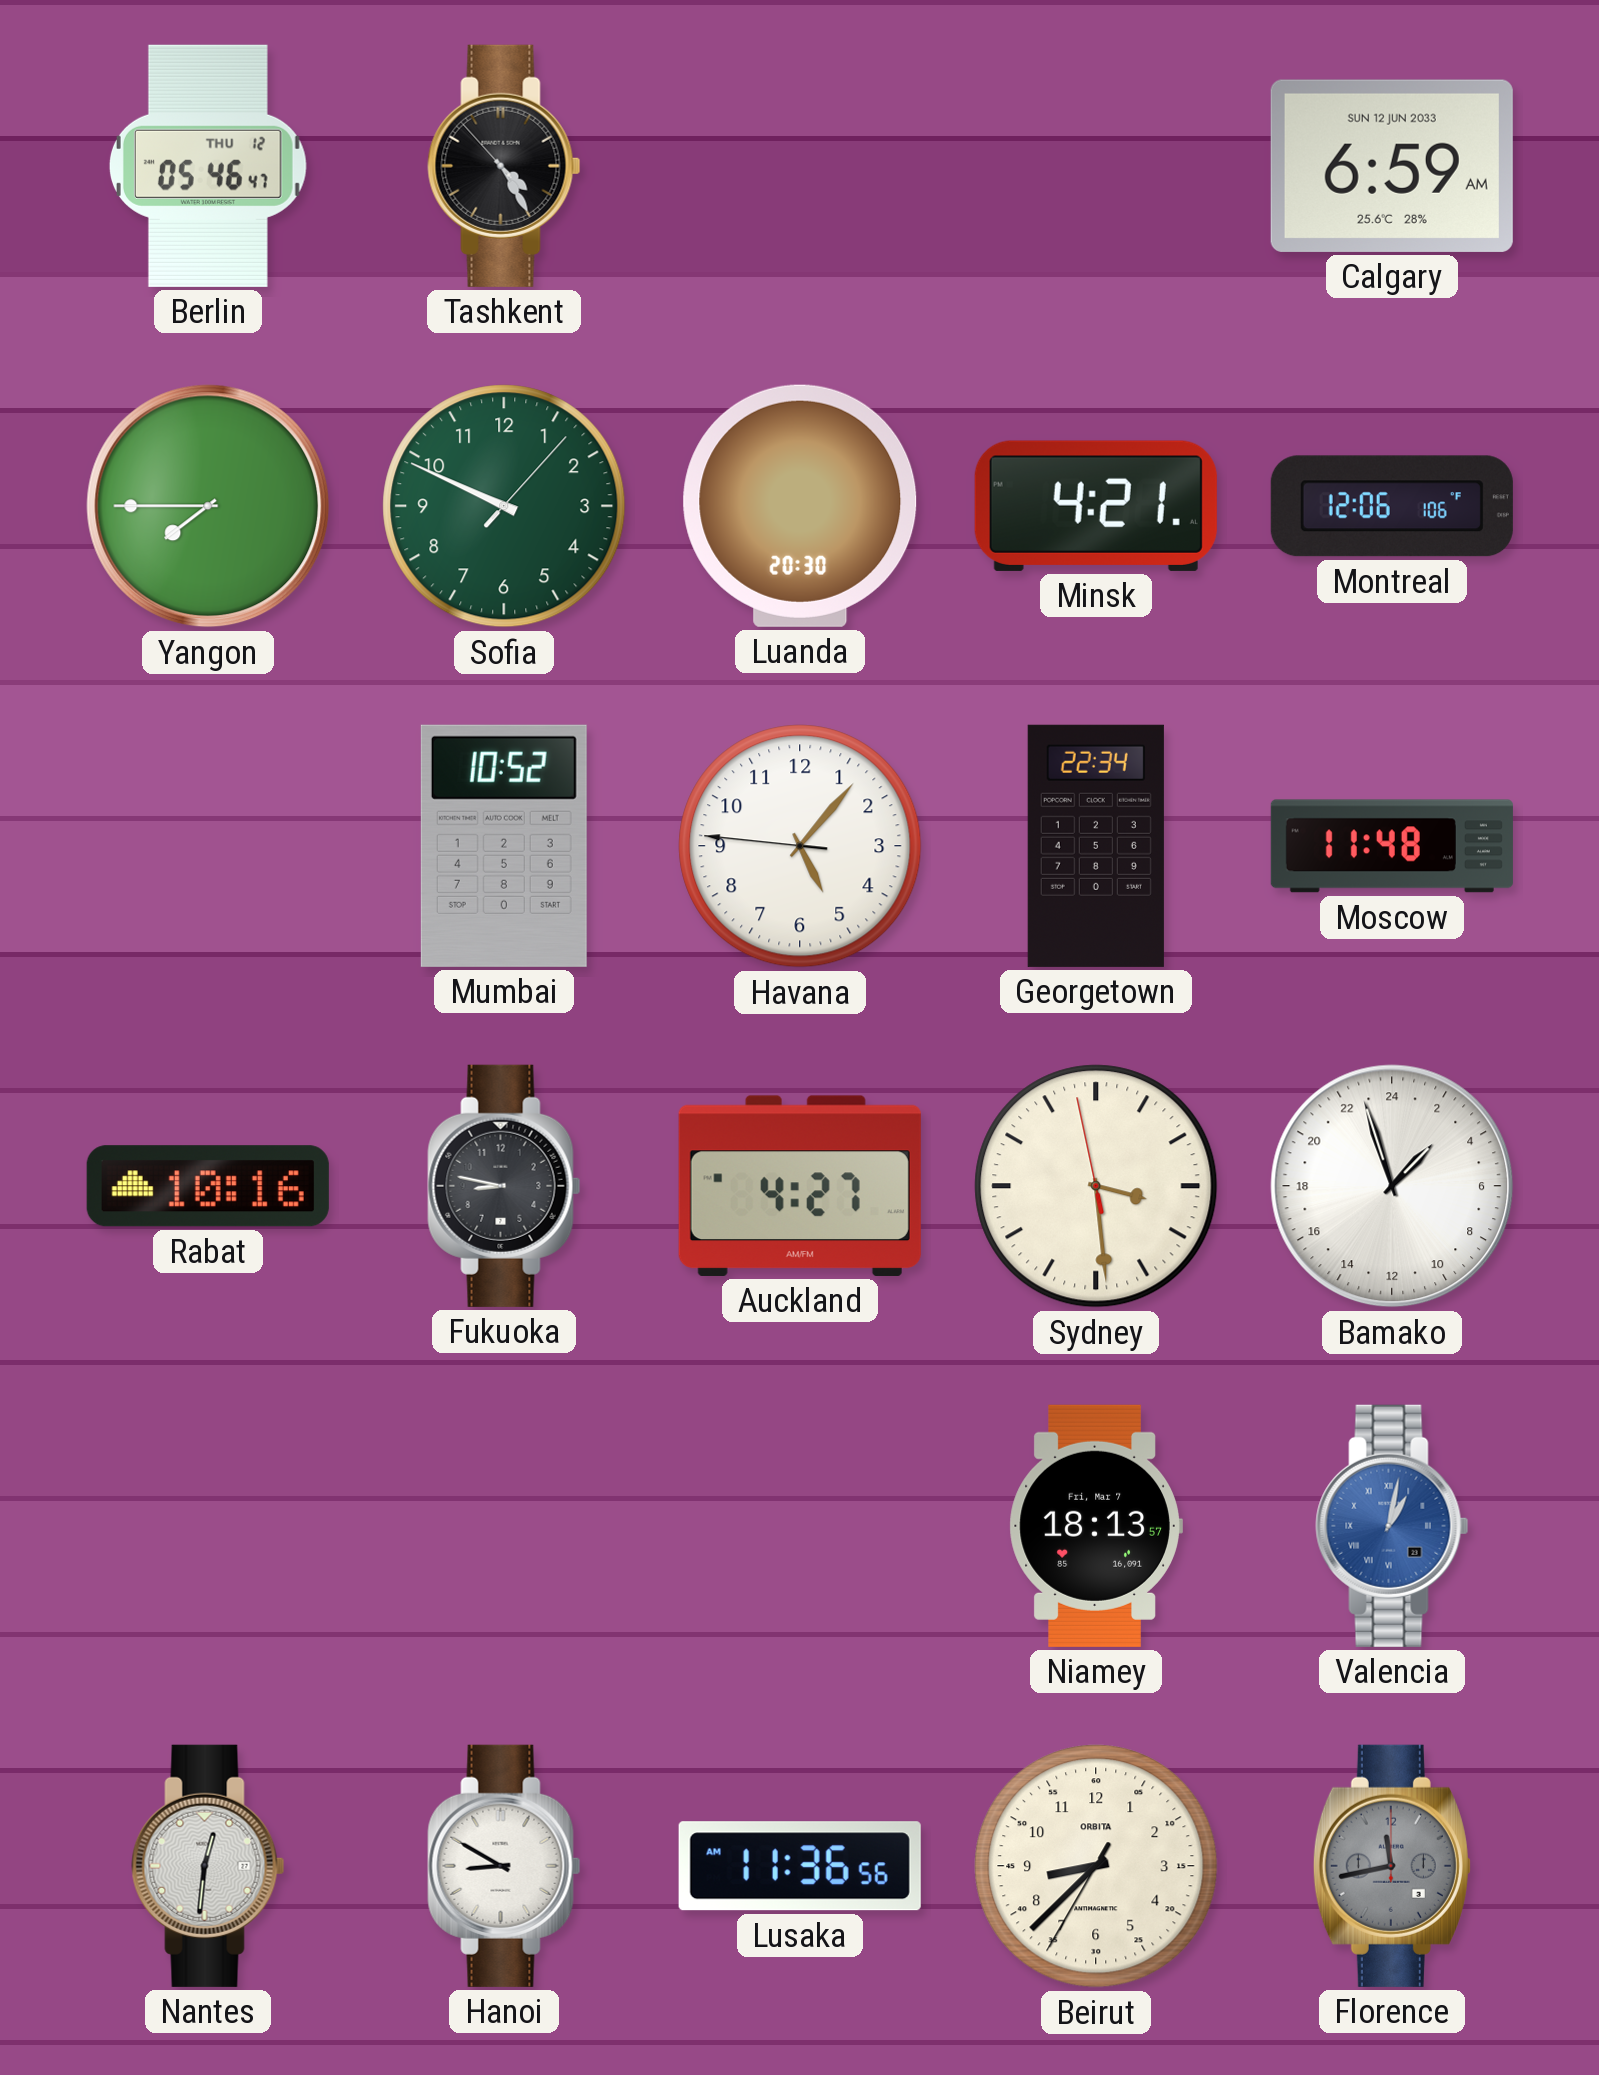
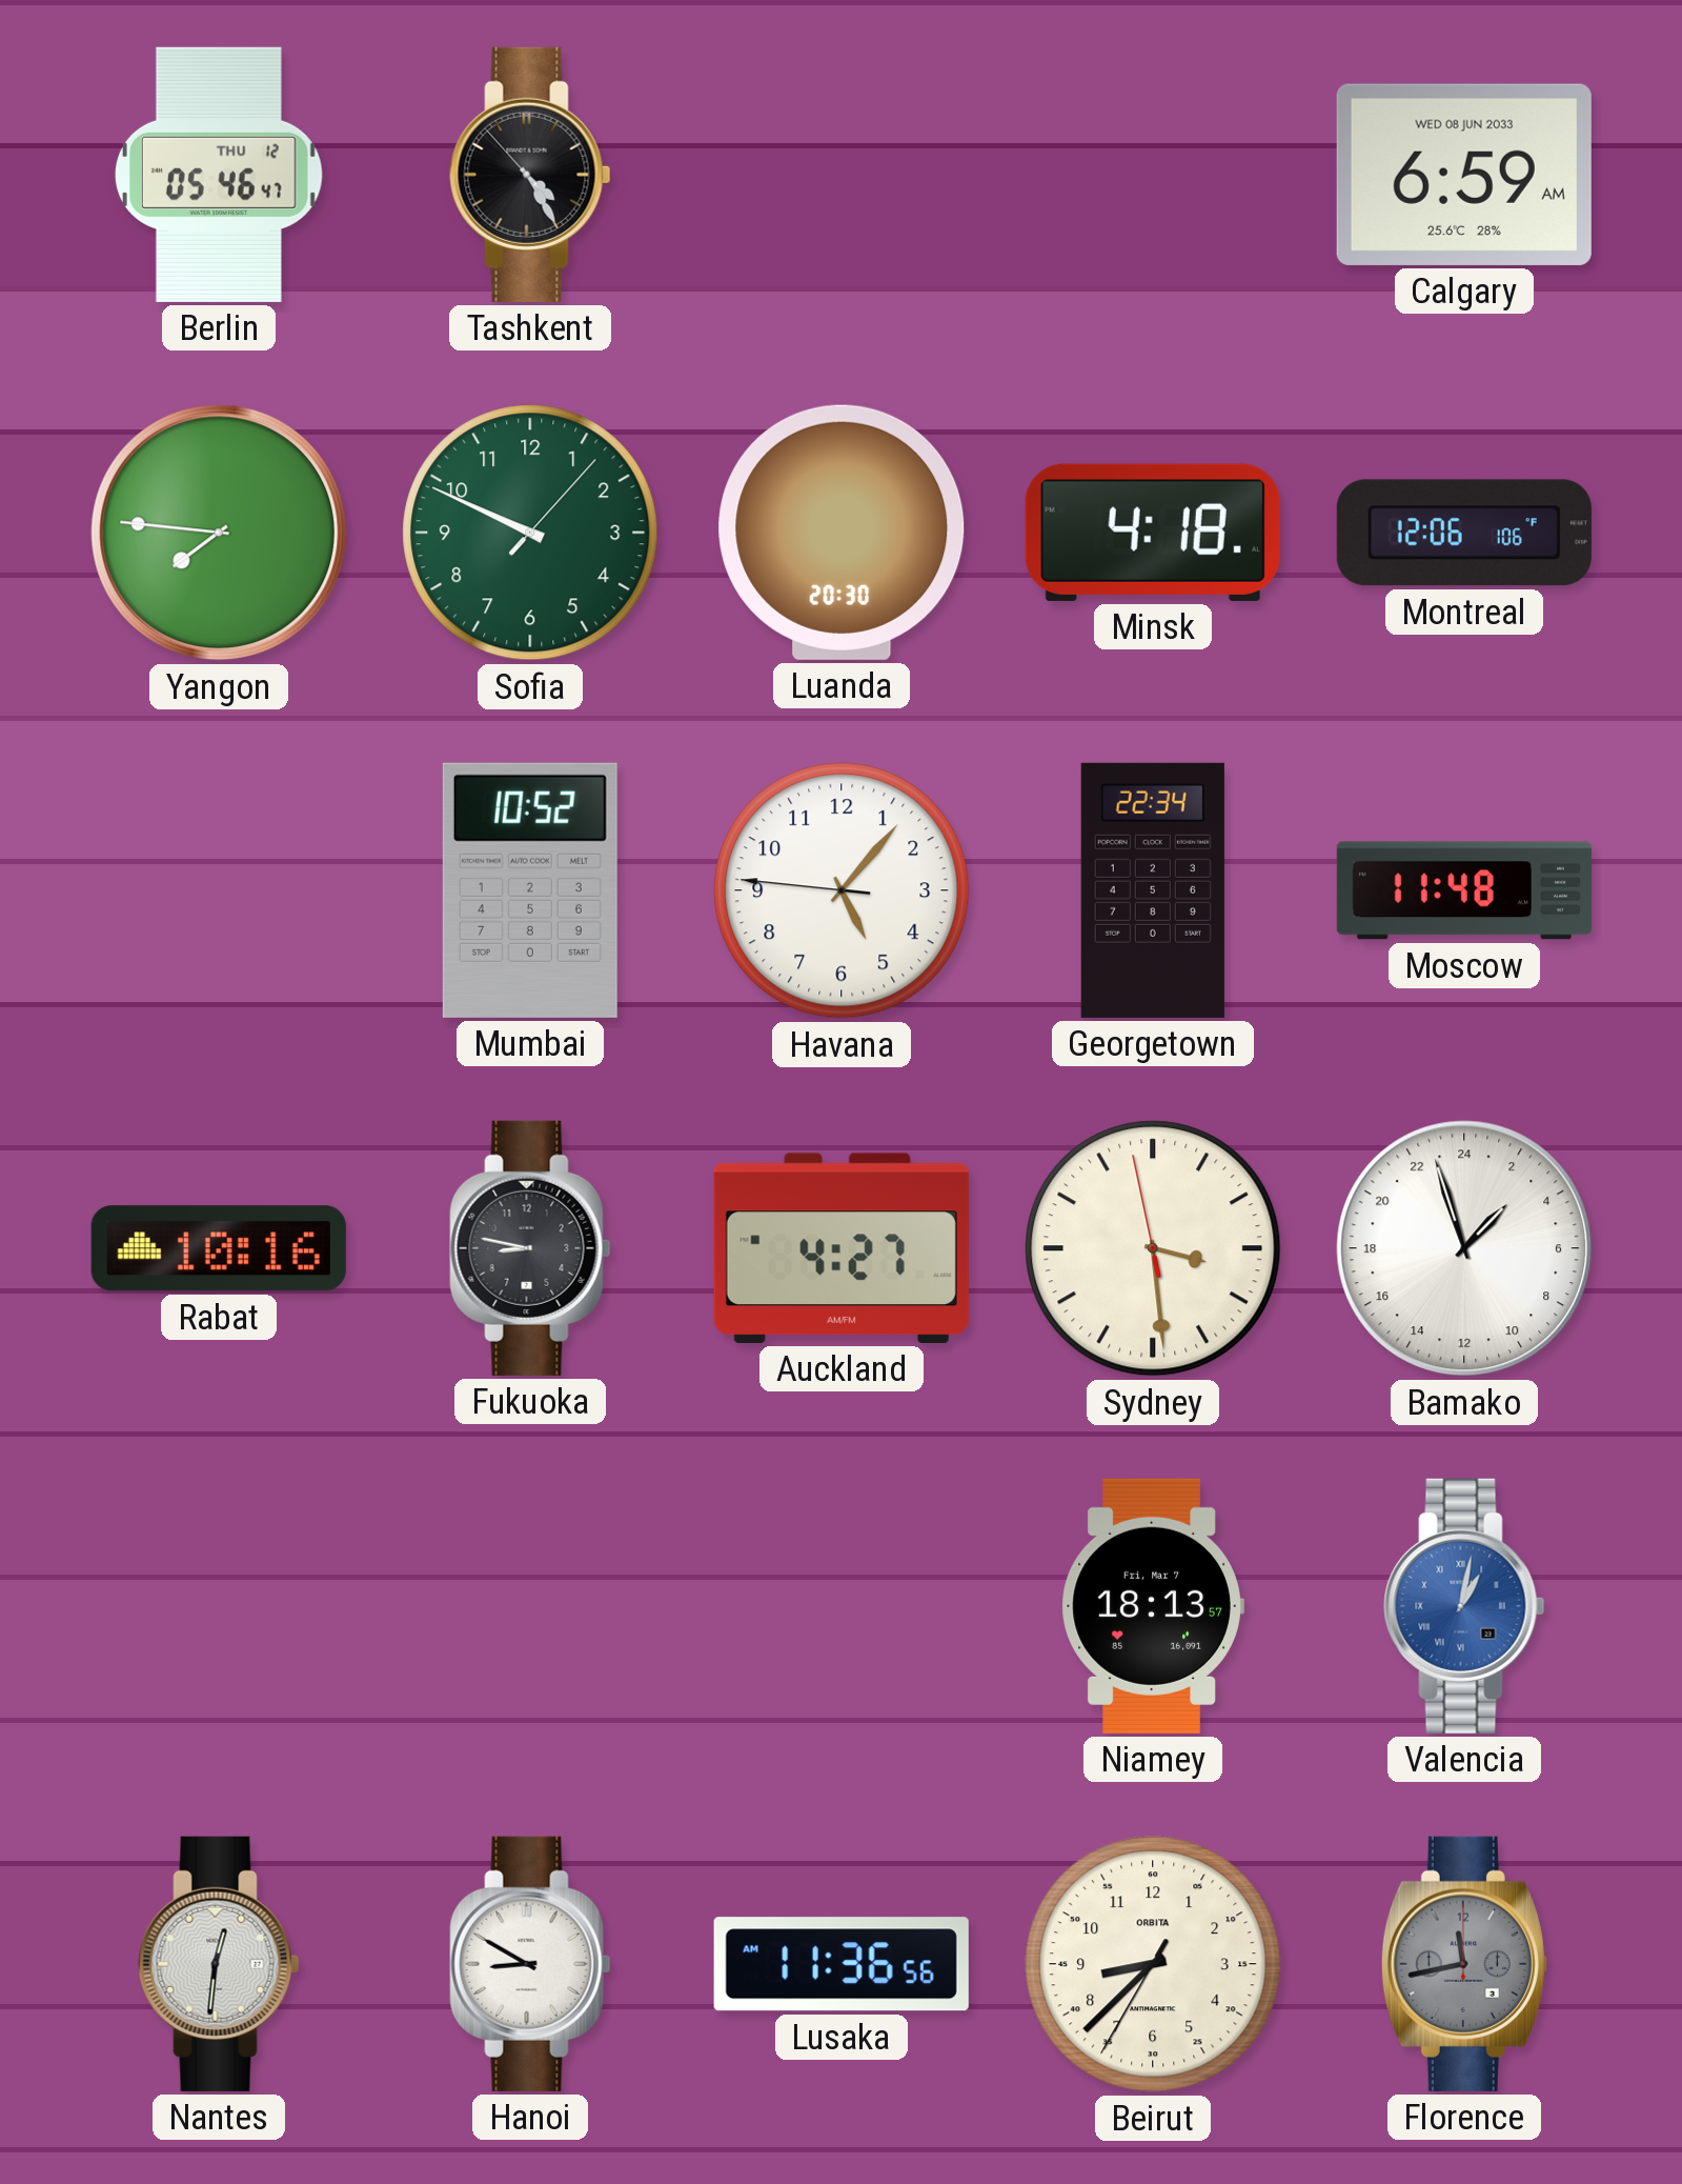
Calgary date: SUN 12 JUN 2033 -> WED 08 JUN 2033
Yangon: 7:45 -> 7:46
Minsk: 4:21 -> 4:18
